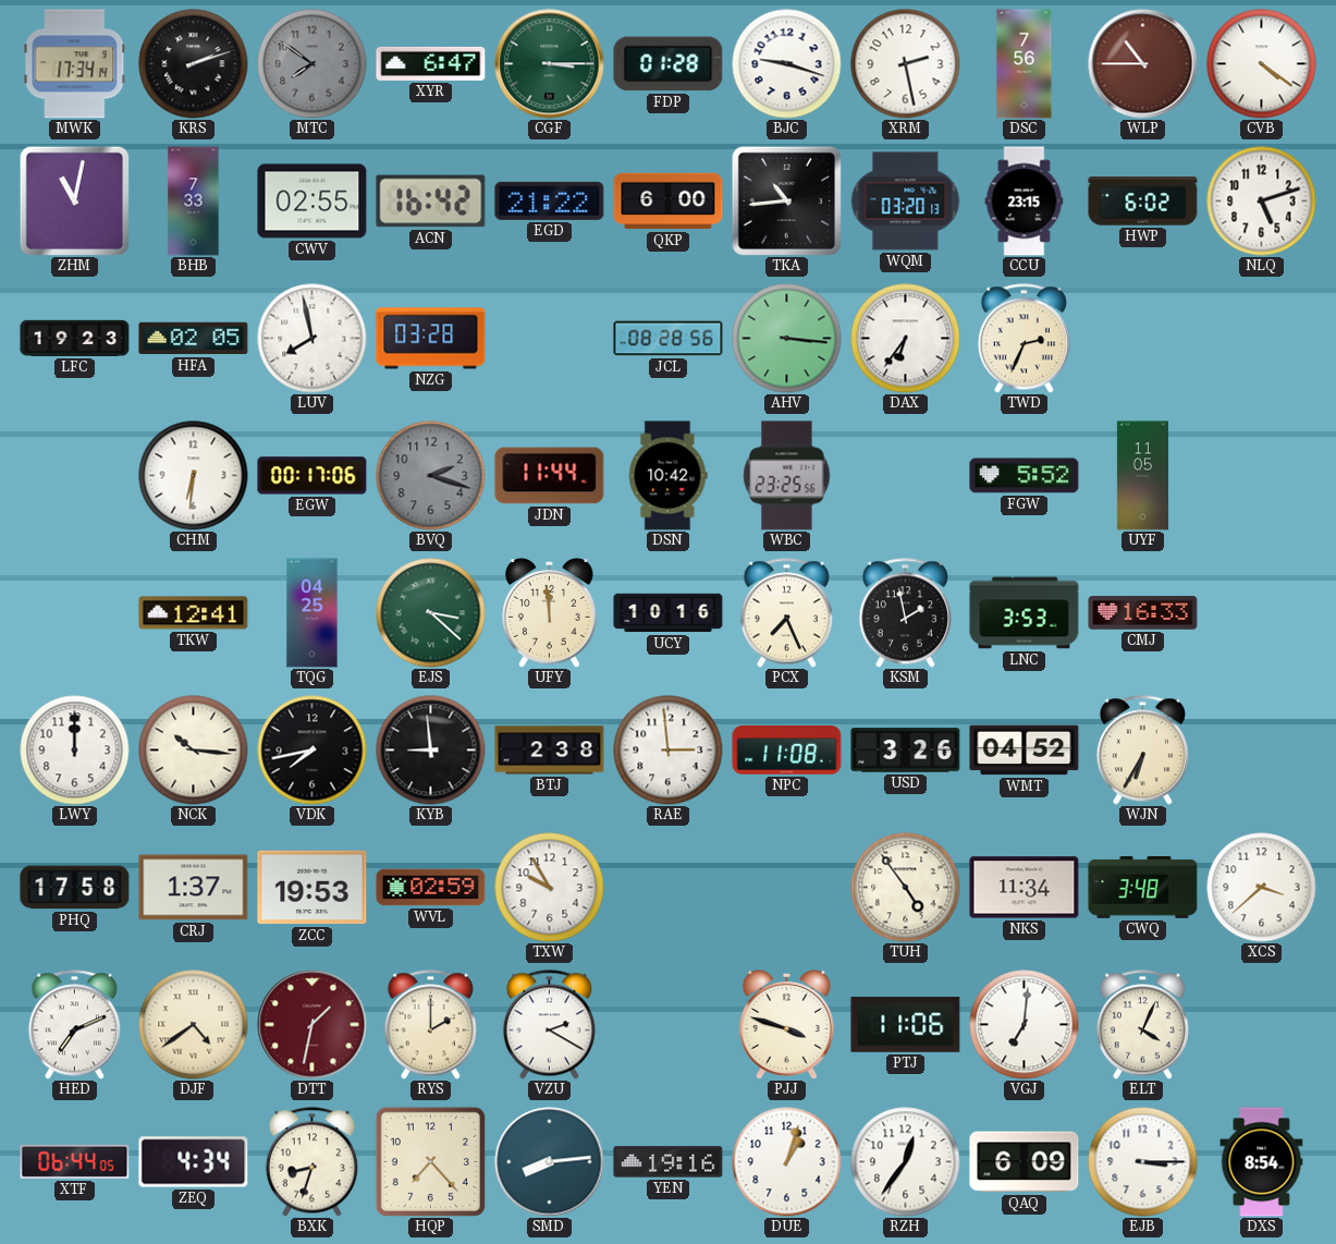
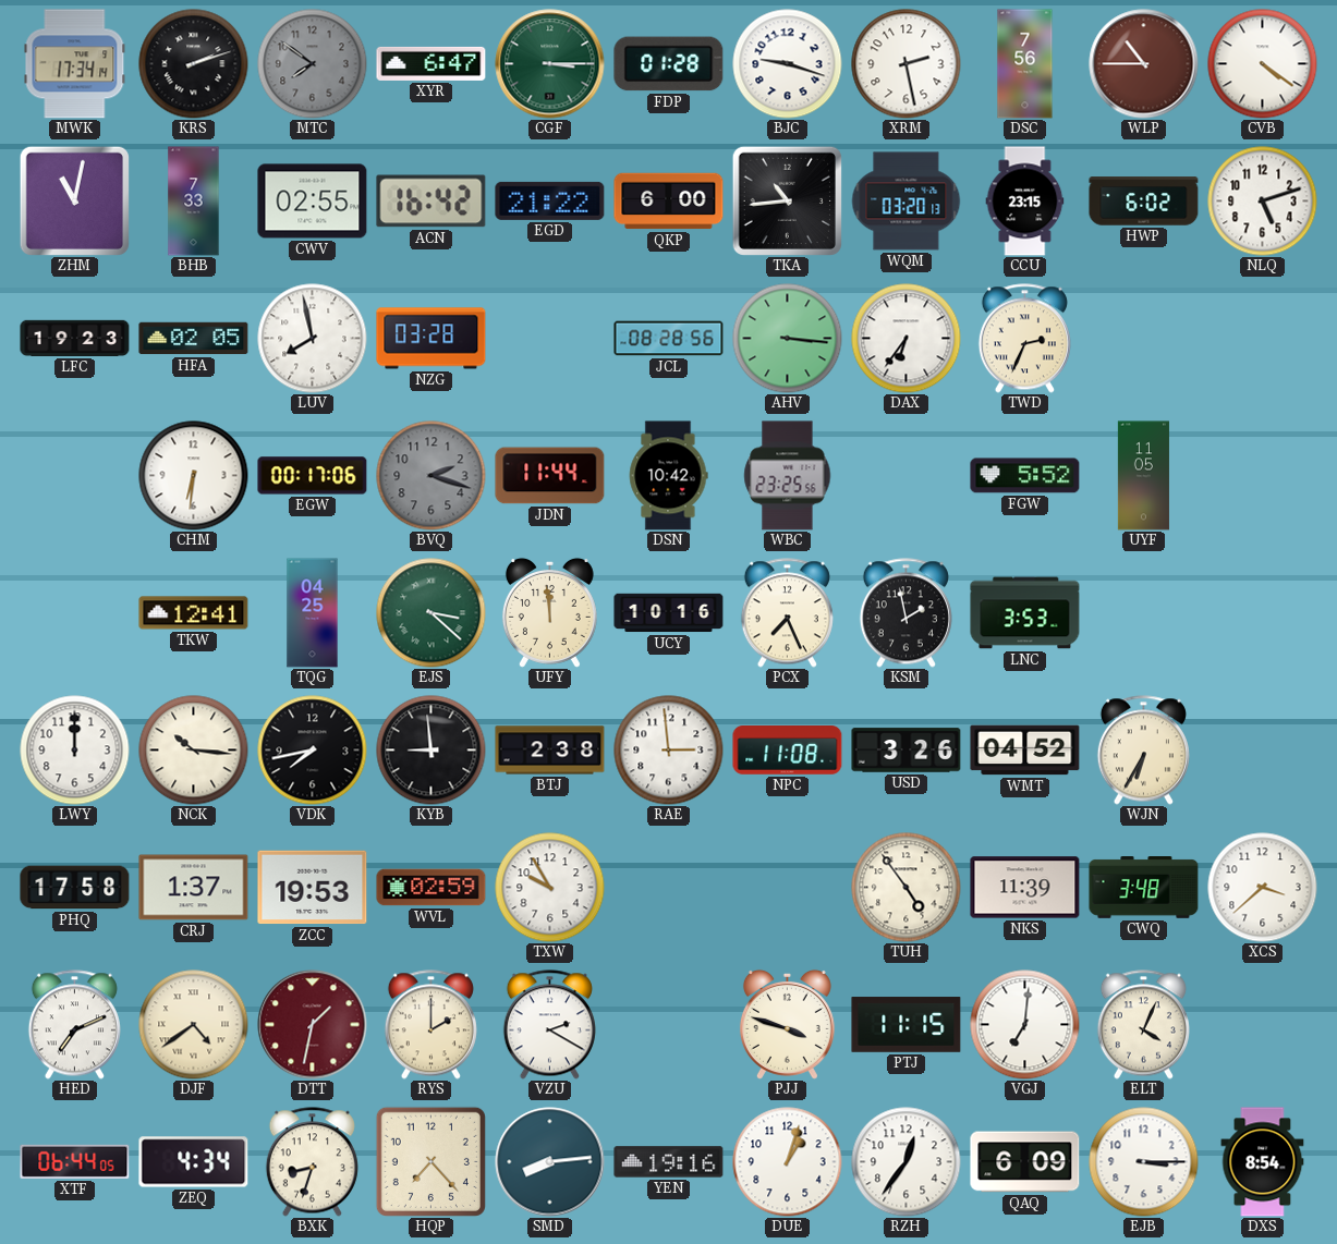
CMJ: 16:33 -> none
NKS: 11:34 -> 11:39
PTJ: 11:06 -> 11:15
